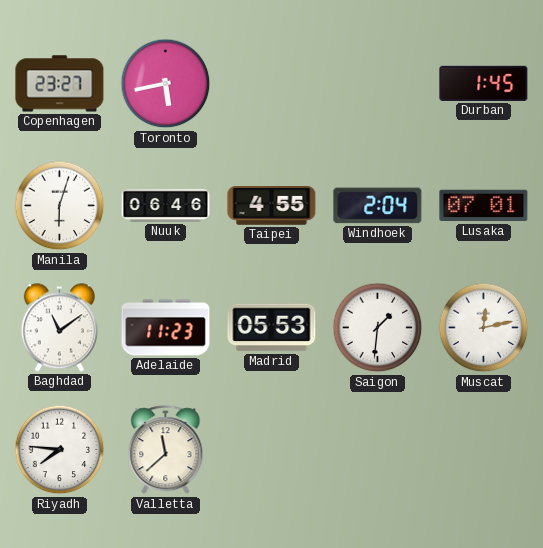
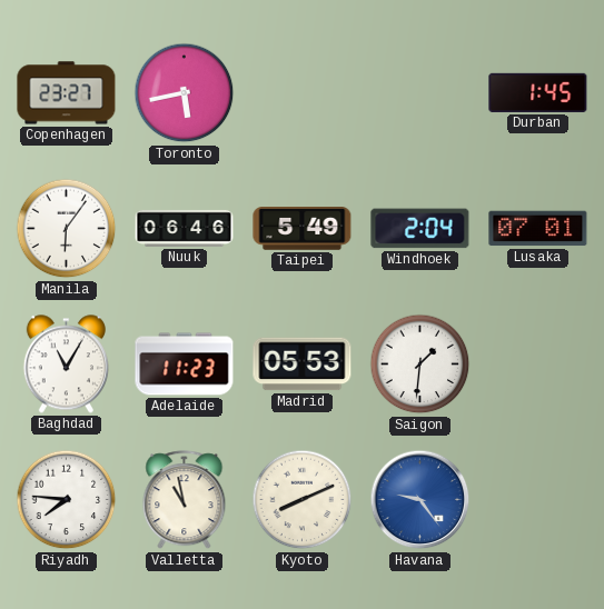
Manila: 6:03 -> 6:06
Taipei: 4:55 -> 5:49
Baghdad: 11:09 -> 11:05
Muscat: 12:13 -> none
Valletta: 11:38 -> 10:58
Kyoto: none -> 8:11
Havana: none -> 9:24
